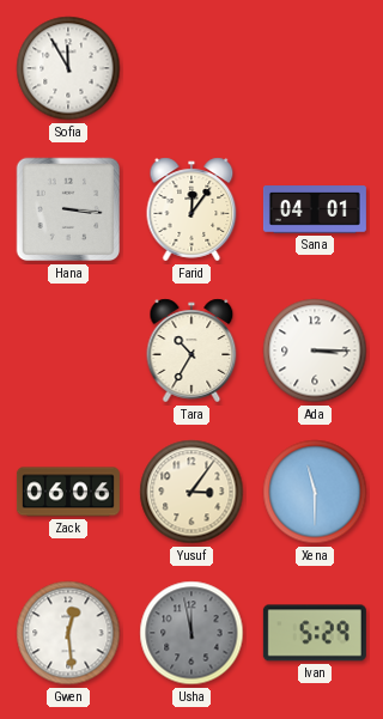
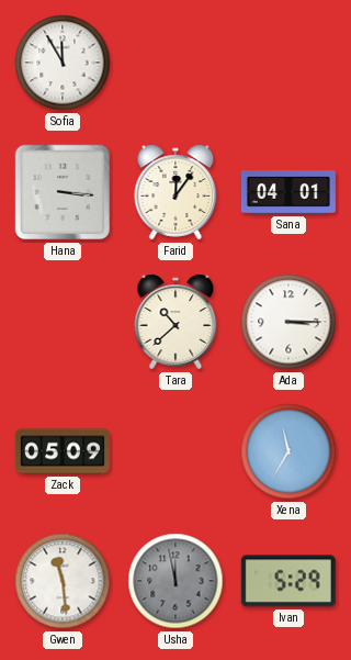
Tara: 10:35 -> 10:38
Zack: 06:06 -> 05:09
Yusuf: 3:06 -> none
Xena: 11:30 -> 11:35
Gwen: 12:29 -> 11:29
